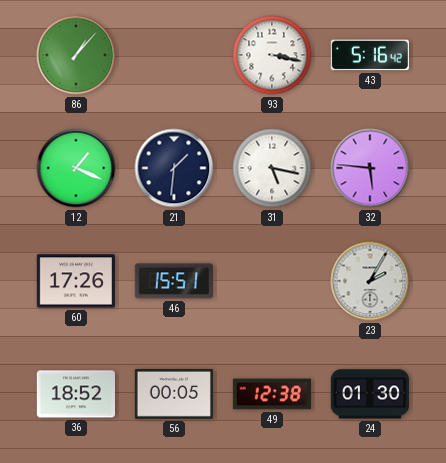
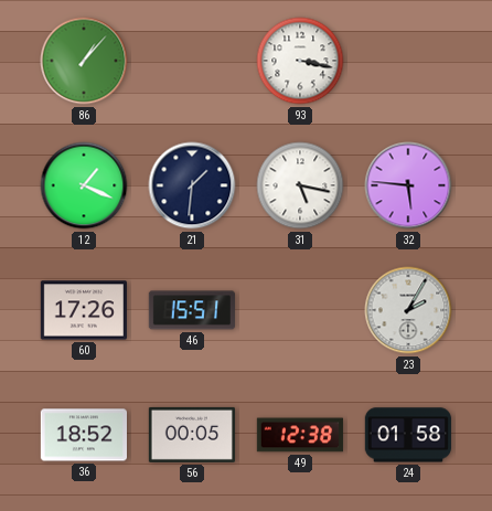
43: 5:16 -> none
24: 01:30 -> 01:58
